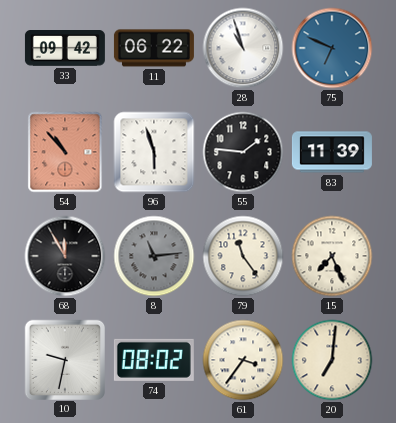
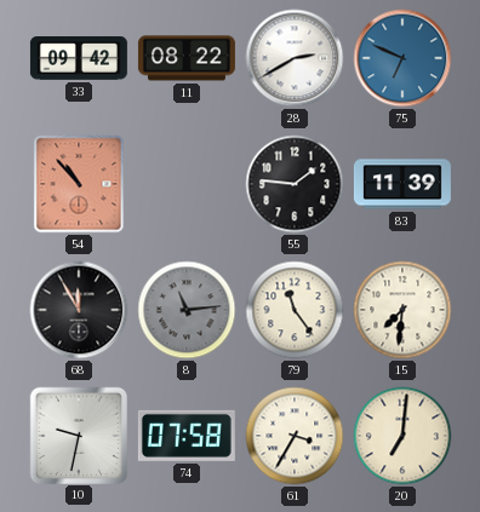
11: 06:22 -> 08:22
28: 10:57 -> 2:40
96: 5:57 -> none
15: 7:26 -> 7:31
74: 08:02 -> 07:58
61: 3:36 -> 3:35
